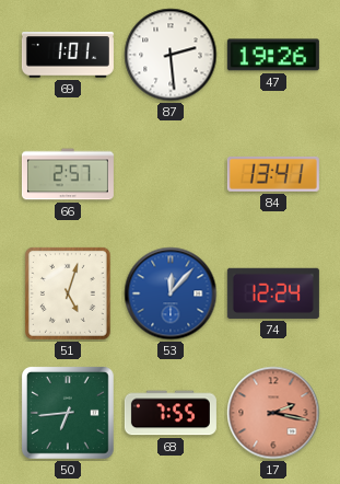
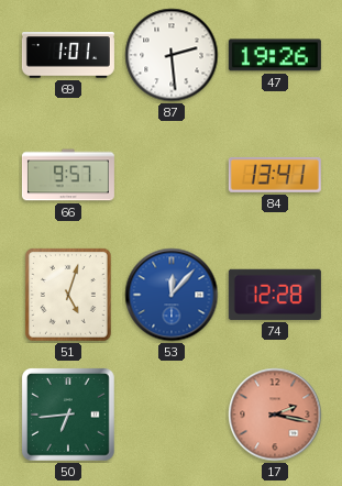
66: 2:57 -> 9:57
74: 12:24 -> 12:28
68: 7:55 -> none
